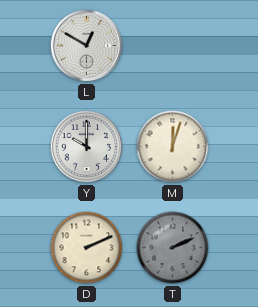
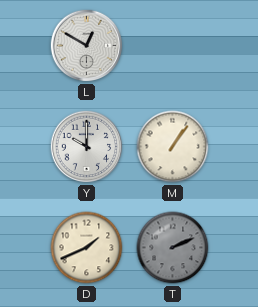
M: 12:03 -> 1:06
D: 2:11 -> 1:41
